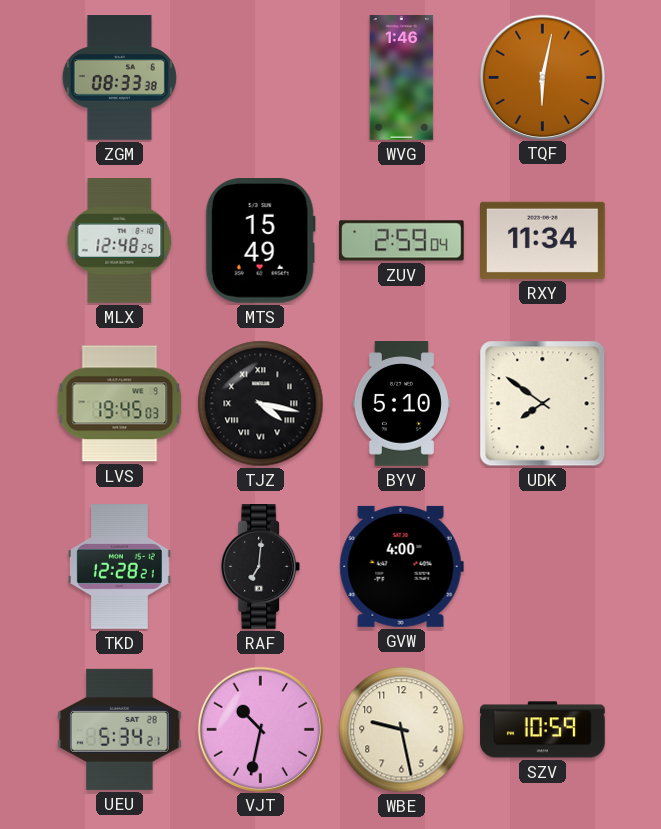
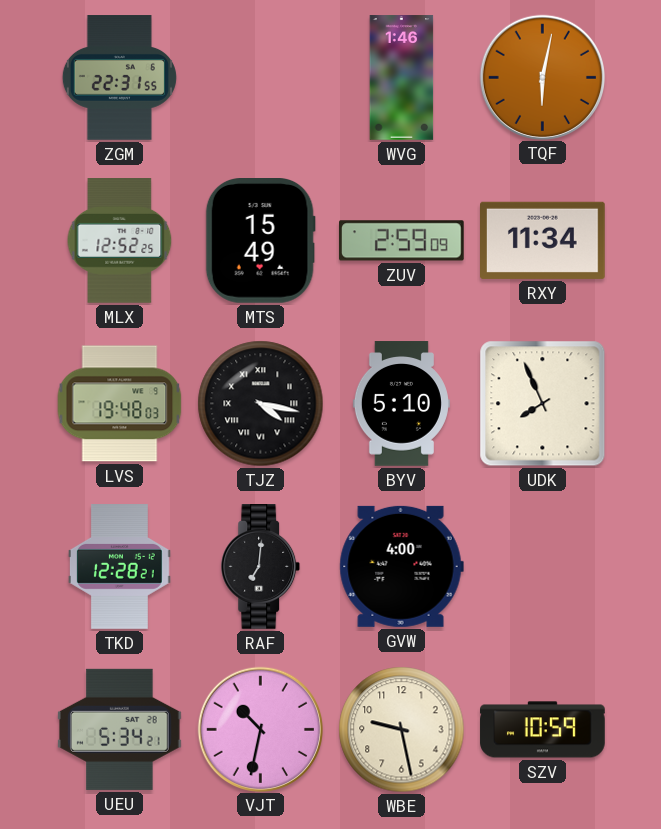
ZGM: 08:33 -> 22:31
MLX: 12:48 -> 12:52
ZUV: 2:59:04 -> 2:59:09
LVS: 19:45 -> 19:48
UDK: 7:51 -> 7:56
